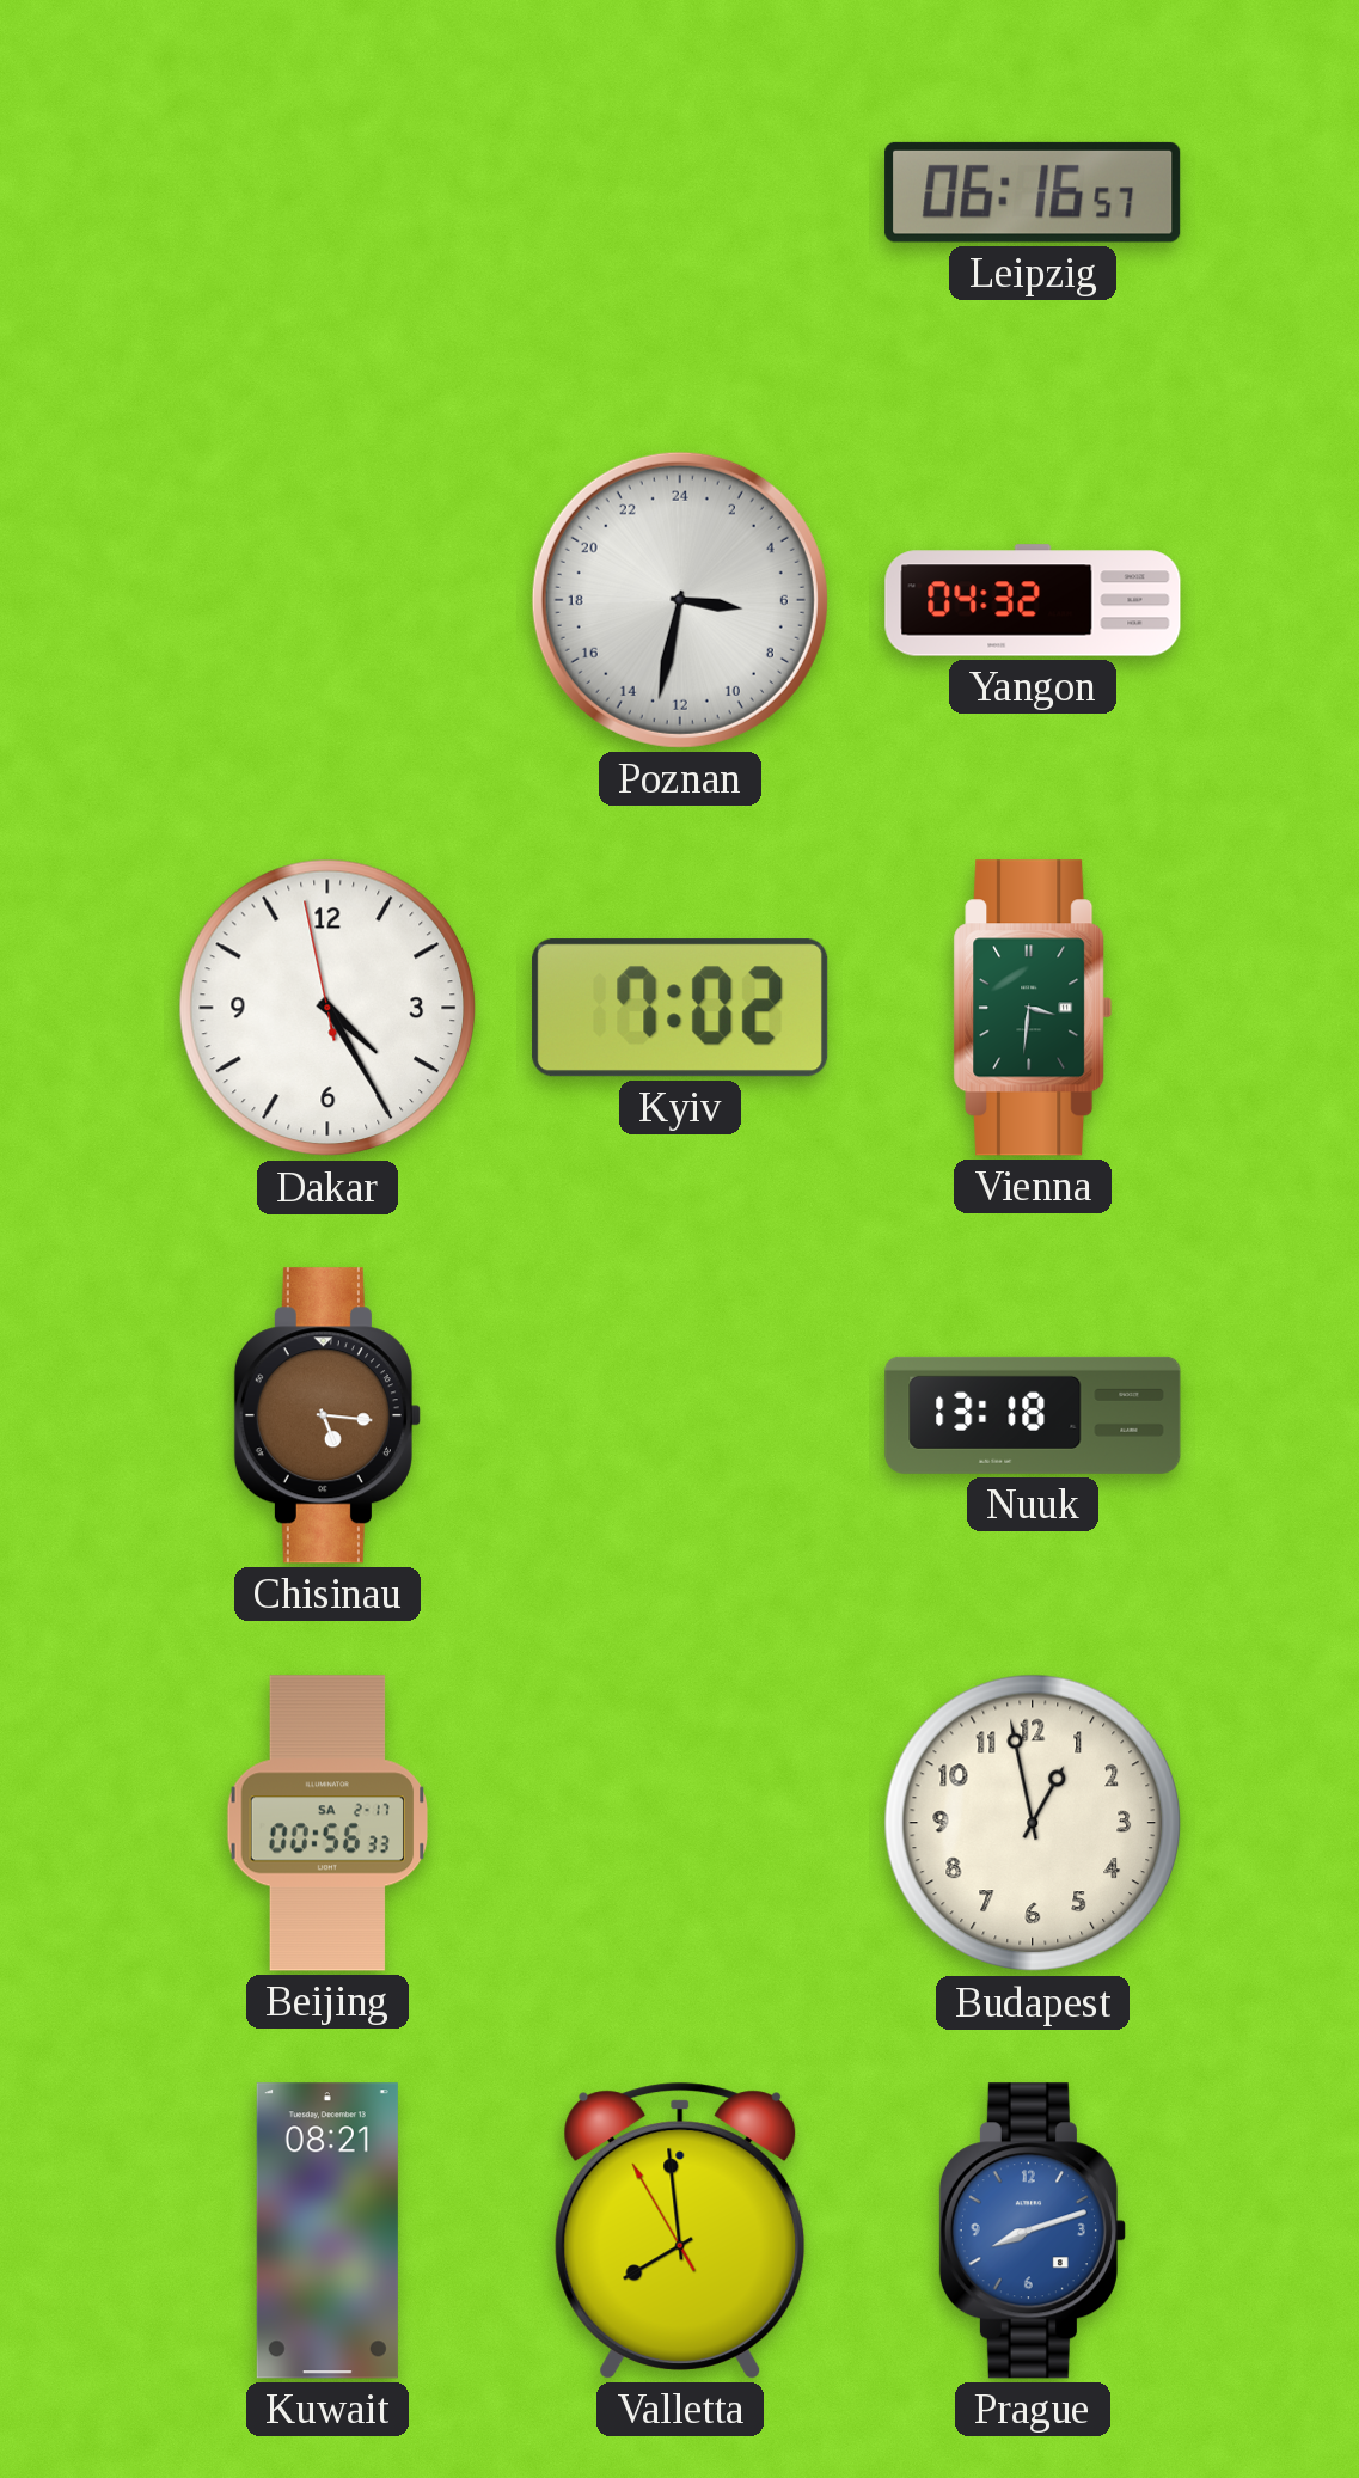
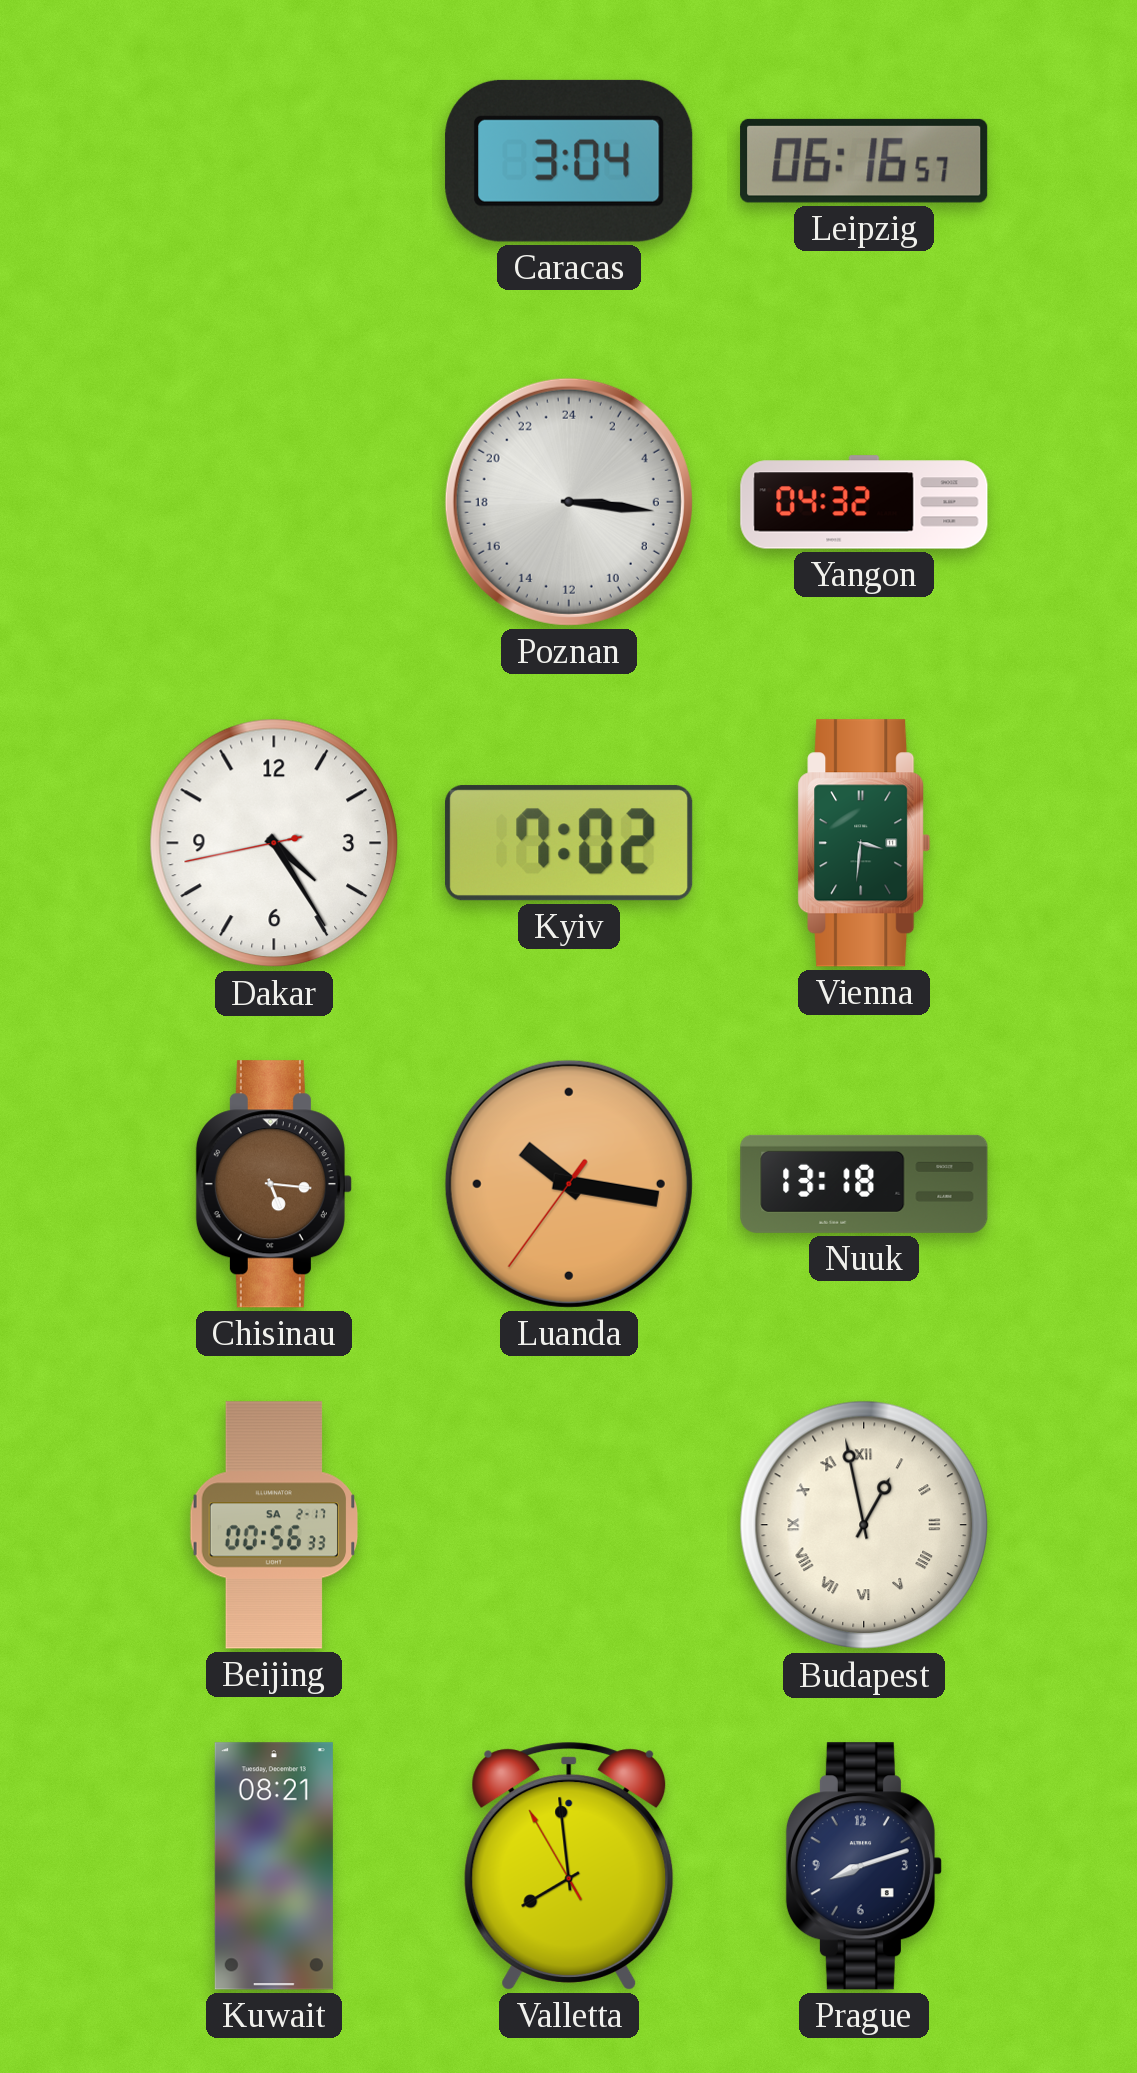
Caracas: none -> 3:04
Poznan: 6:32 -> 6:16
Dakar: 4:24:58 -> 4:24:43
Luanda: none -> 10:16
Budapest numerals: Arabic -> Roman
Prague dial: blue -> navy
